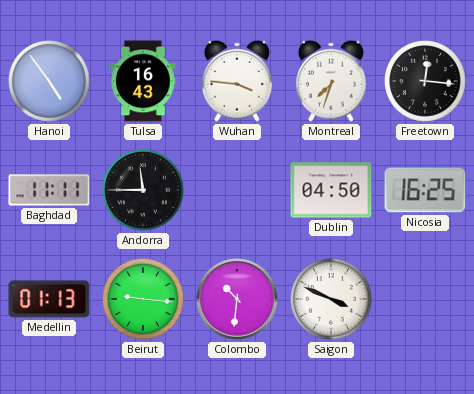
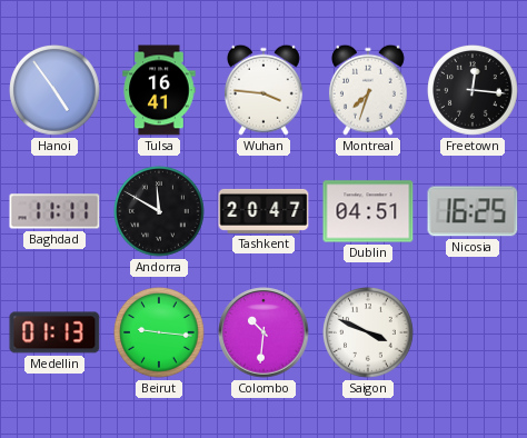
Tulsa: 16:43 -> 16:41
Andorra: 11:45 -> 11:50
Tashkent: none -> 20:47
Dublin: 04:50 -> 04:51
